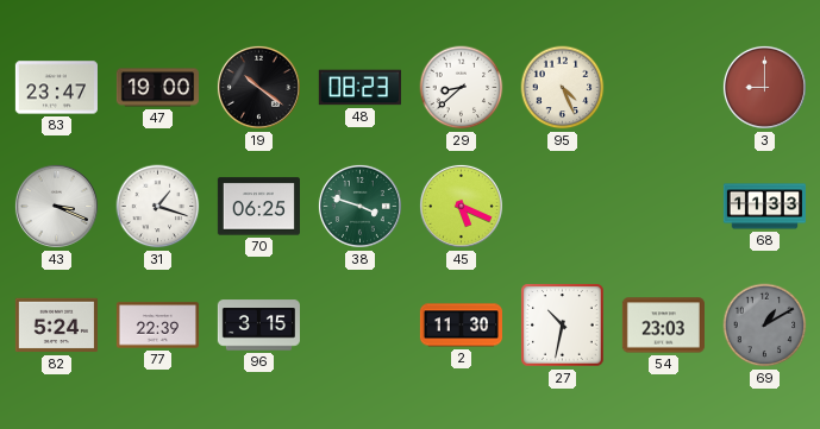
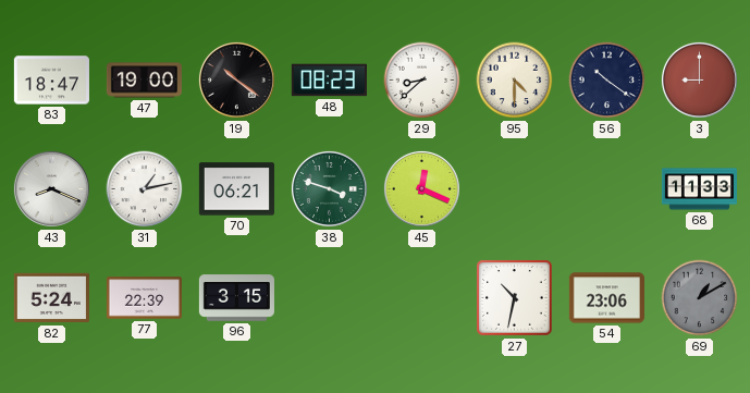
83: 23:47 -> 18:47
95: 4:26 -> 4:30
56: none -> 10:21
43: 3:19 -> 8:19
31: 1:18 -> 1:13
70: 06:25 -> 06:21
45: 5:19 -> 12:19
2: 11:30 -> none
54: 23:03 -> 23:06
